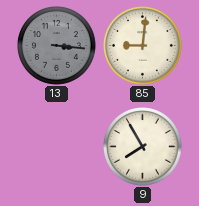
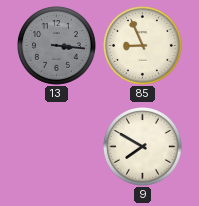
85: 9:01 -> 8:56
9: 7:55 -> 7:50
